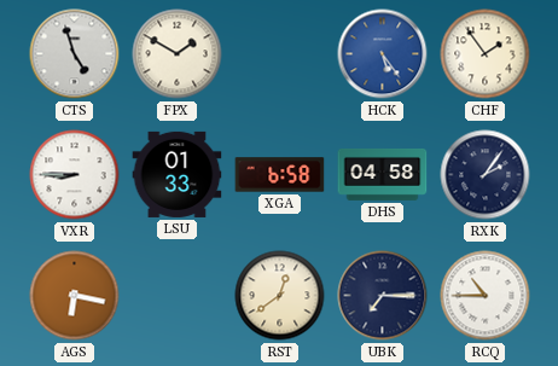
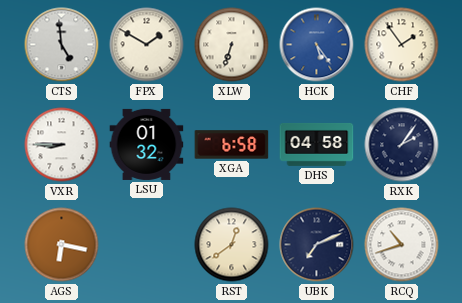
CTS: 4:57 -> 4:59
XLW: none -> 6:33
LSU: 01:33 -> 01:32
UBK: 7:15 -> 7:11
RCQ: 10:45 -> 10:42
